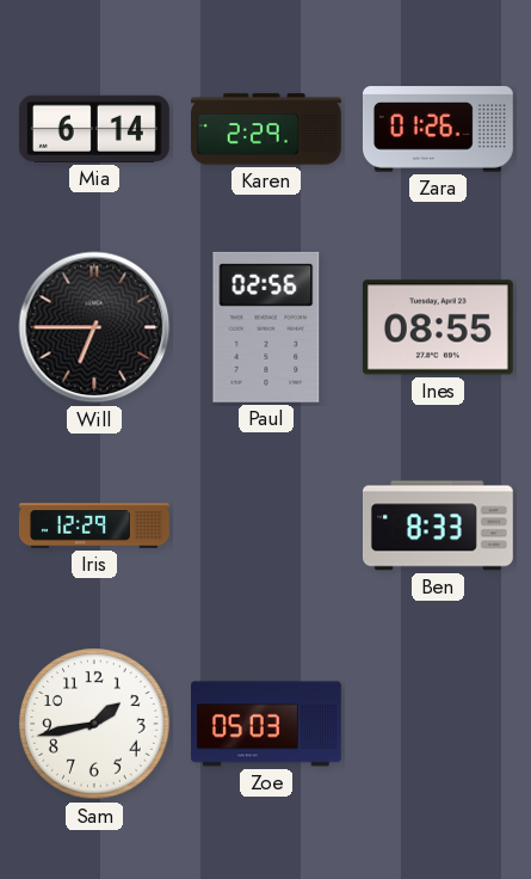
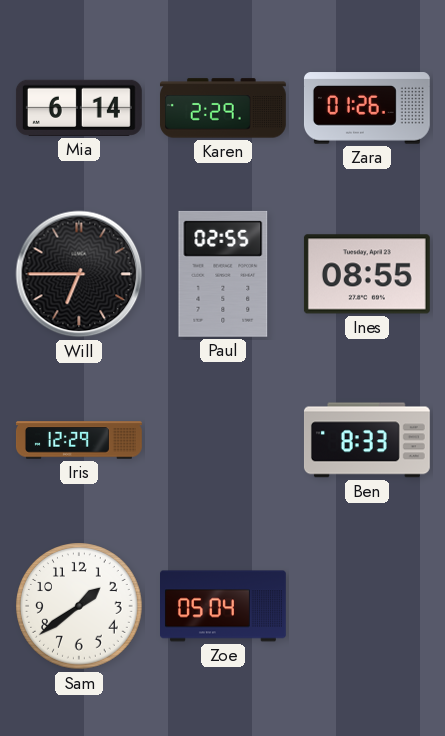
Paul: 02:56 -> 02:55
Sam: 1:43 -> 1:39
Zoe: 05:03 -> 05:04
